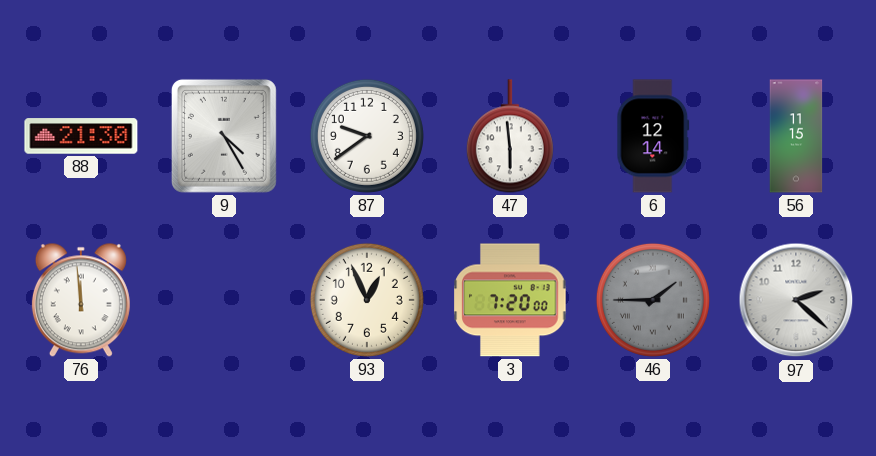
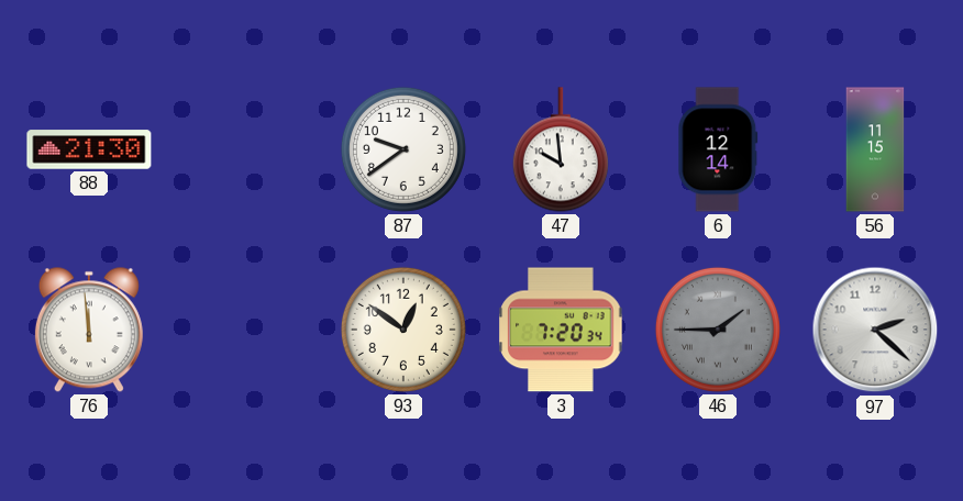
9: 4:25 -> none
47: 5:59 -> 9:59
93: 12:56 -> 12:51
3: 7:20:00 -> 7:20:34
